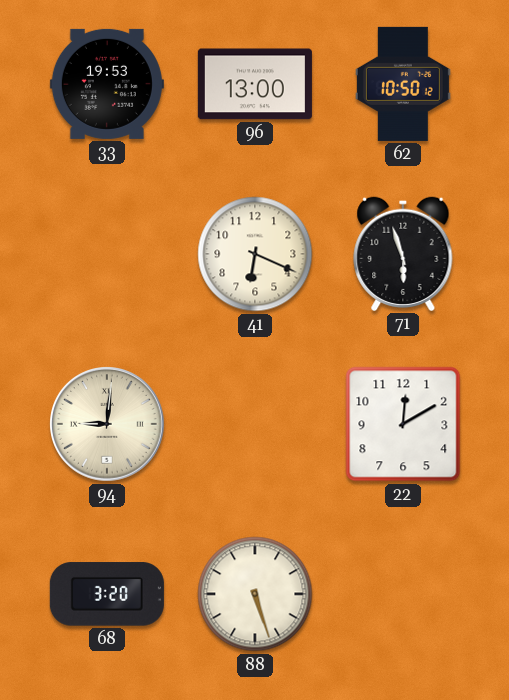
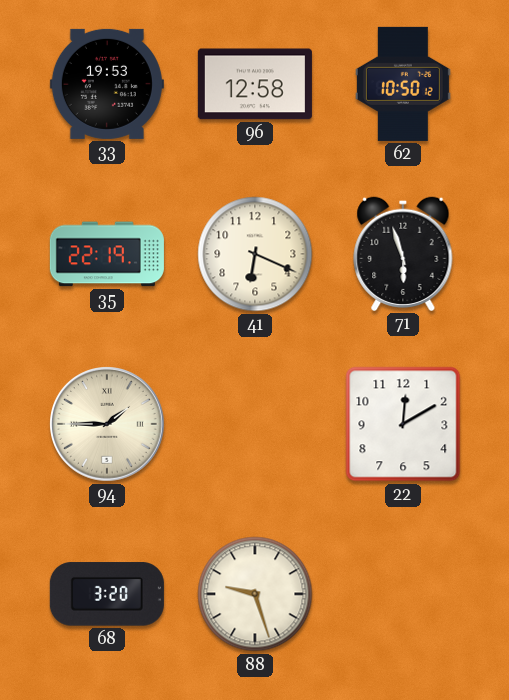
96: 13:00 -> 12:58
35: none -> 22:19
94: 9:01 -> 1:45
88: 5:27 -> 9:27
